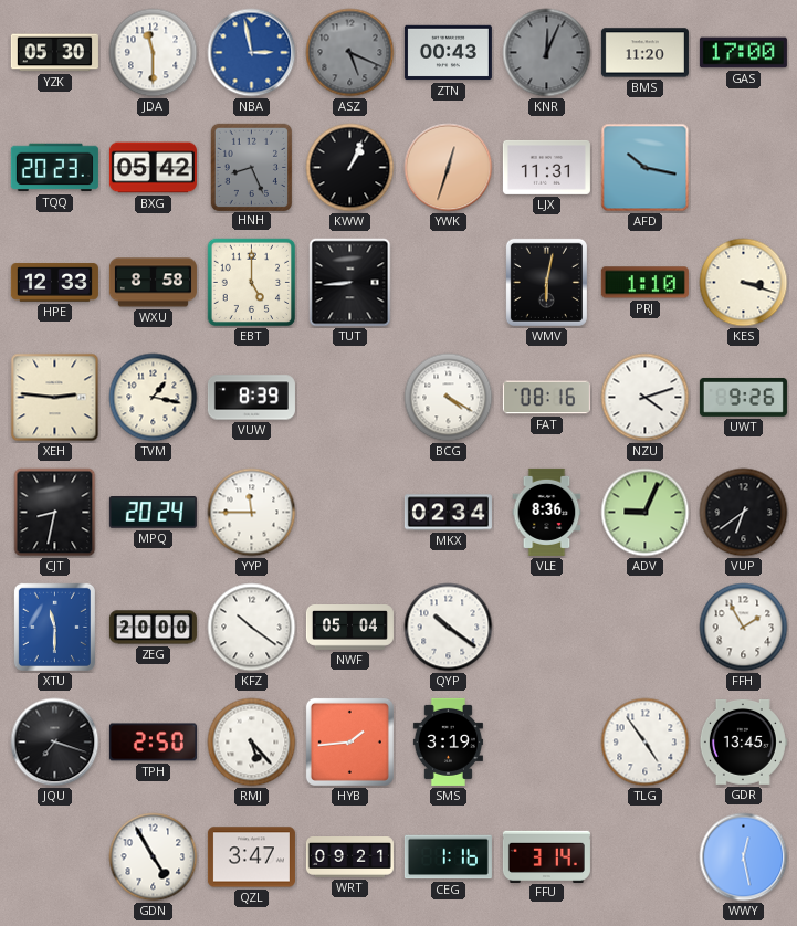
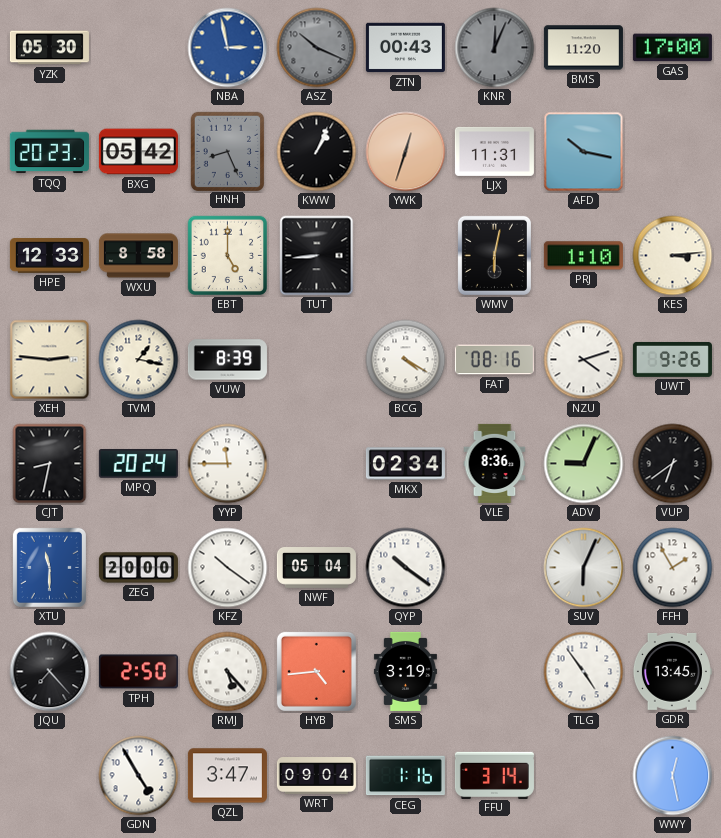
JDA: 11:30 -> none
ASZ: 5:19 -> 10:19
KES: 3:18 -> 3:14
SUV: none -> 6:04
JQU: 7:18 -> 7:23
HYB: 1:44 -> 4:44
WRT: 09:21 -> 09:04
